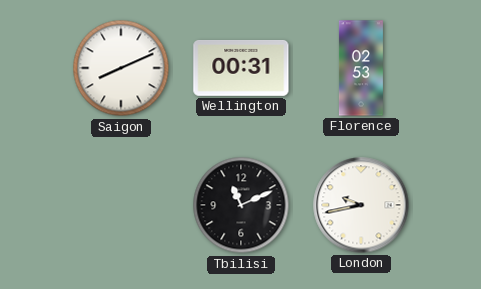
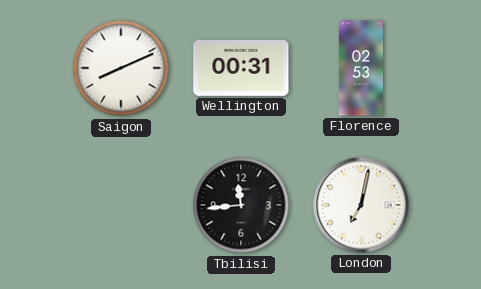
Tbilisi: 11:11 -> 11:44
London: 9:43 -> 7:02
